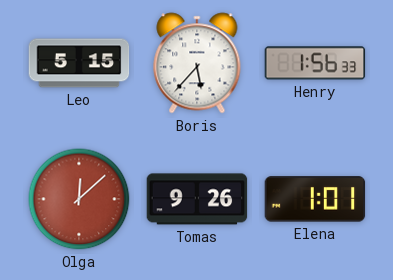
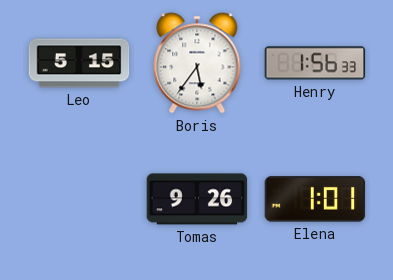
Boris: 5:37 -> 5:36
Olga: 12:08 -> none
